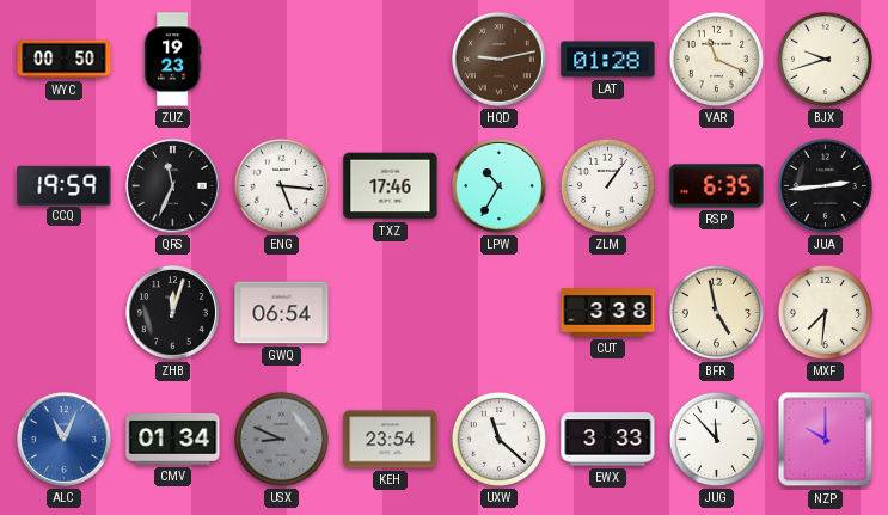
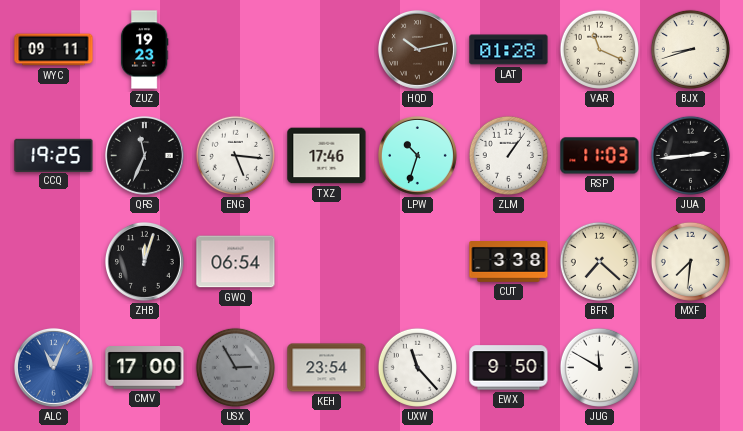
WYC: 00:50 -> 09:11
HQD: 9:13 -> 10:13
BJX: 9:42 -> 8:42
CCQ: 19:59 -> 19:25
LPW: 10:35 -> 10:33
RSP: 6:35 -> 11:03
BFR: 4:58 -> 7:22
CMV: 01:34 -> 17:00
USX: 8:49 -> 2:55
UXW: 11:22 -> 11:23
EWX: 3:33 -> 9:50
JUG: 11:53 -> 11:50
NZP: 10:00 -> none
